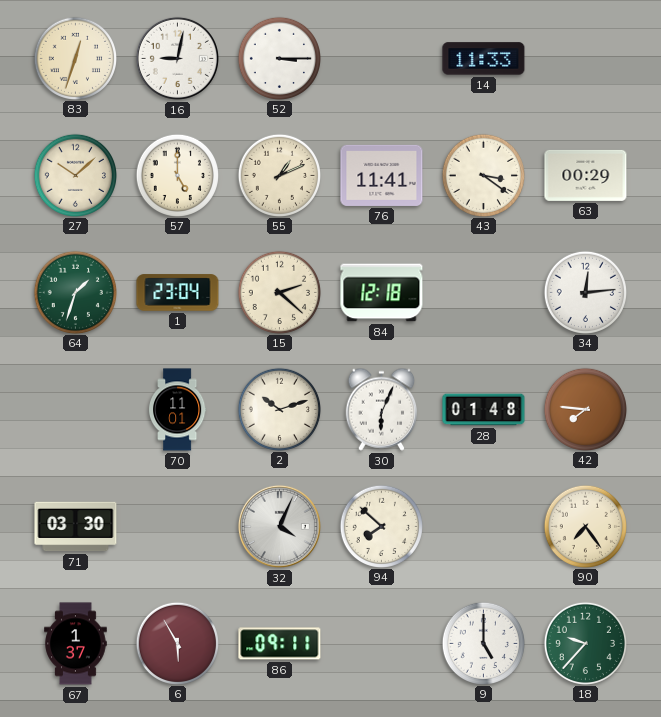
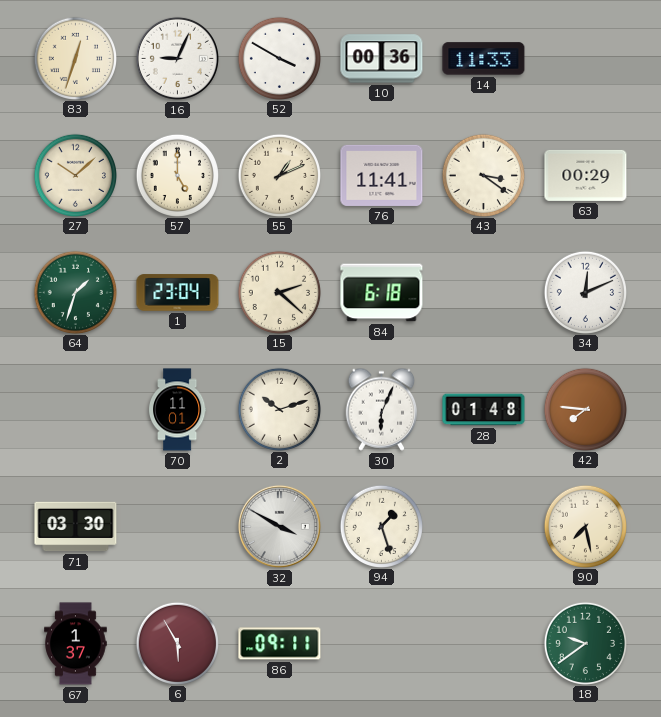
16: 9:02 -> 9:04
52: 3:15 -> 3:50
10: none -> 00:36
84: 12:18 -> 6:18
34: 12:14 -> 12:11
32: 4:04 -> 3:50
94: 7:52 -> 1:27
90: 7:24 -> 7:28
9: 5:00 -> none
18: 9:37 -> 9:39
